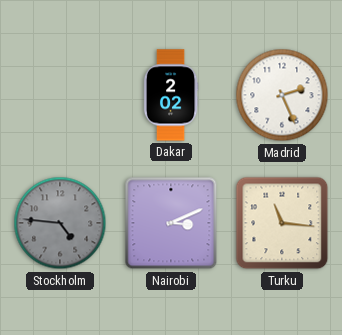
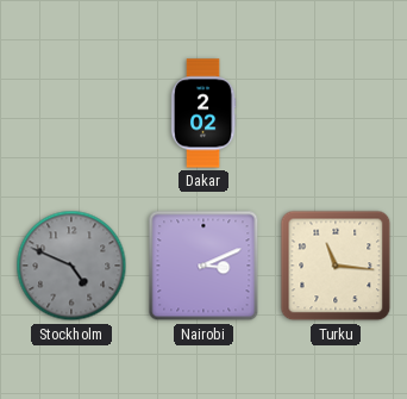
Madrid: 2:26 -> none
Stockholm: 4:46 -> 4:49
